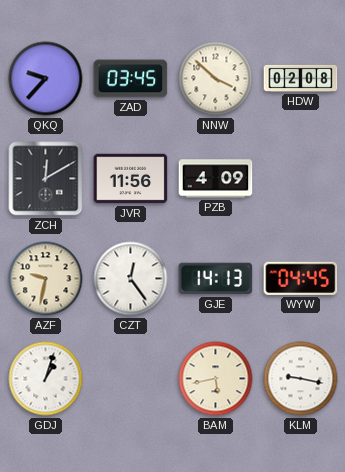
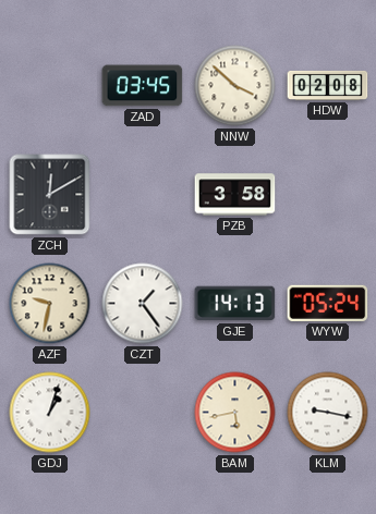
QKQ: 9:37 -> none
JVR: 11:56 -> none
PZB: 4:09 -> 3:58
CZT: 12:24 -> 1:24
WYW: 04:45 -> 05:24
